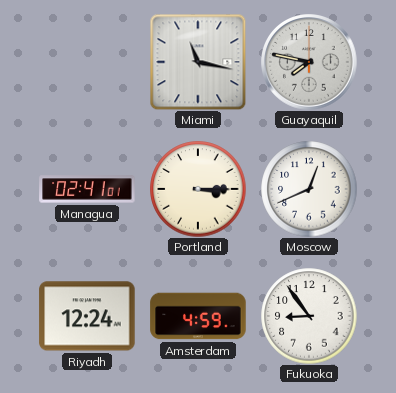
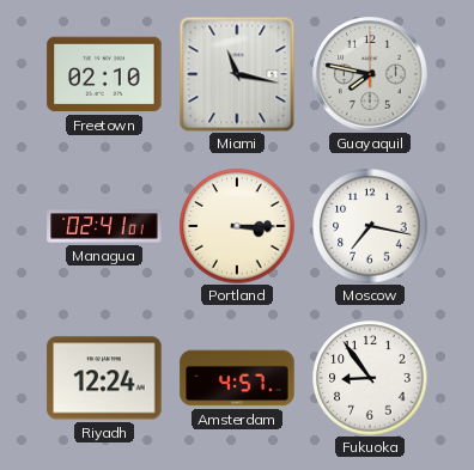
Freetown: none -> 02:10
Moscow: 12:41 -> 7:17
Amsterdam: 4:59 -> 4:57
